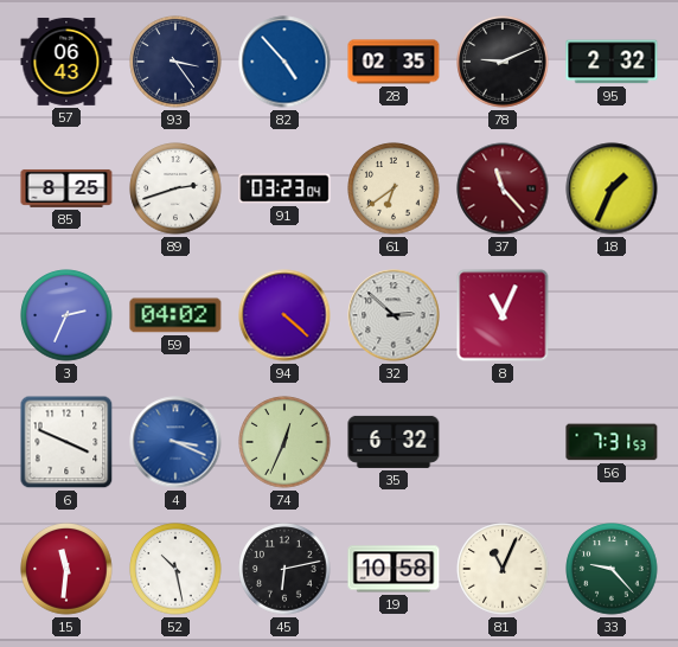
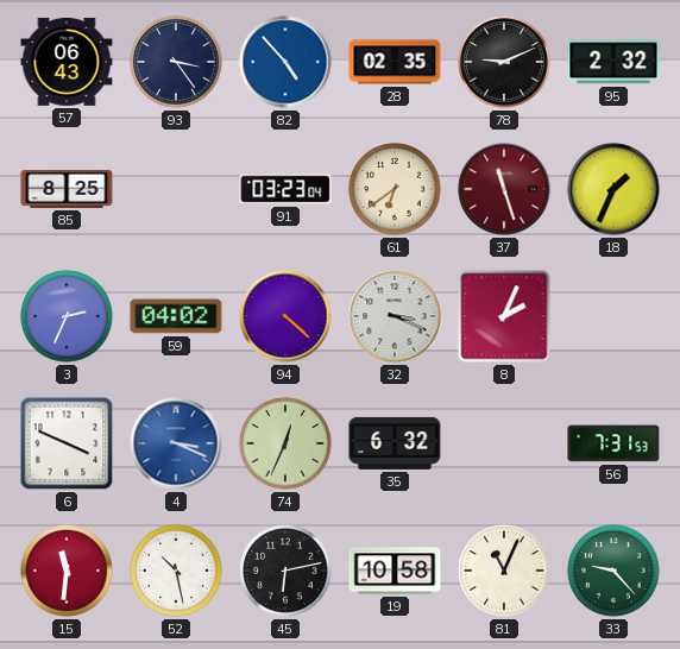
89: 2:42 -> none
37: 11:23 -> 11:27
32: 2:52 -> 3:19
8: 11:04 -> 2:04
